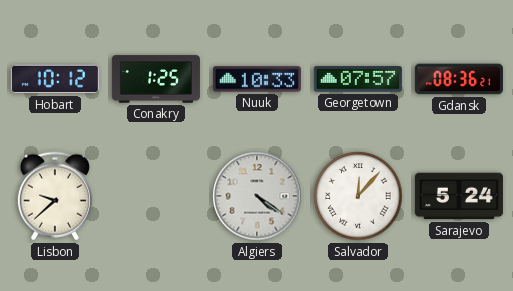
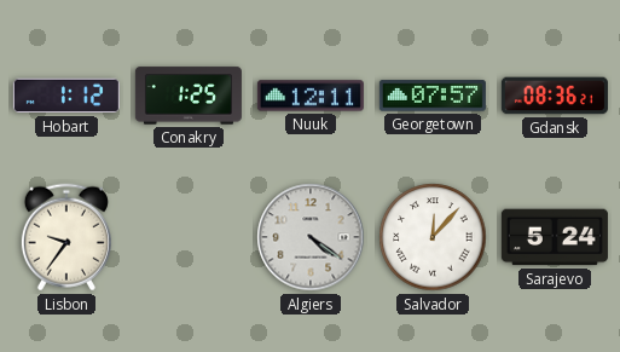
Hobart: 10:12 -> 1:12
Nuuk: 10:33 -> 12:11
Lisbon: 9:38 -> 9:36
